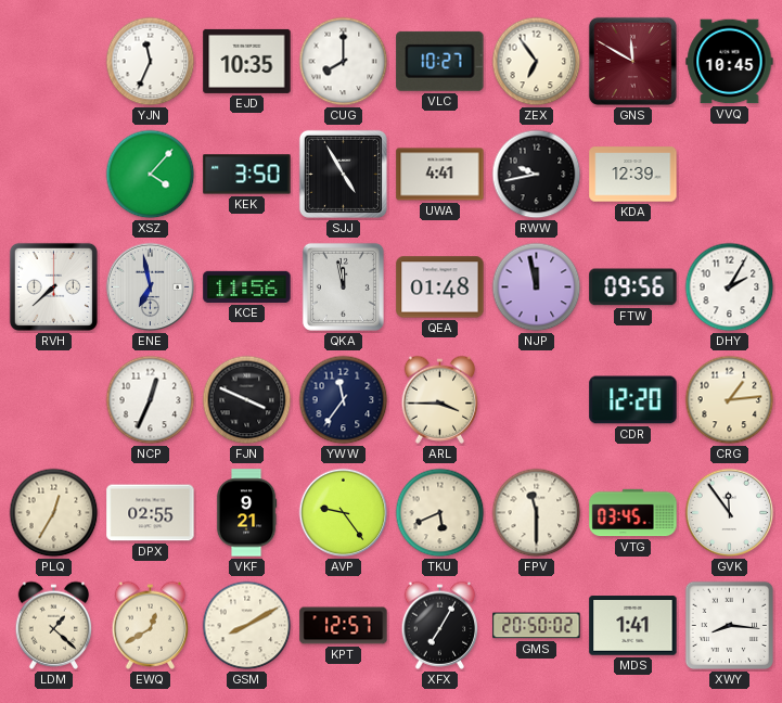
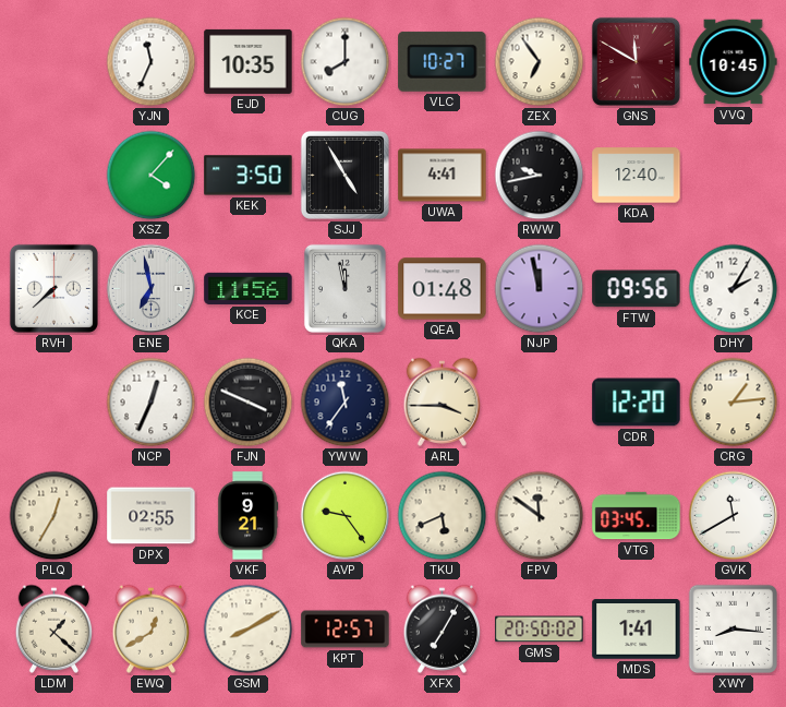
KDA: 12:39 -> 12:40
FPV: 11:30 -> 11:51
GVK: 11:54 -> 11:40
